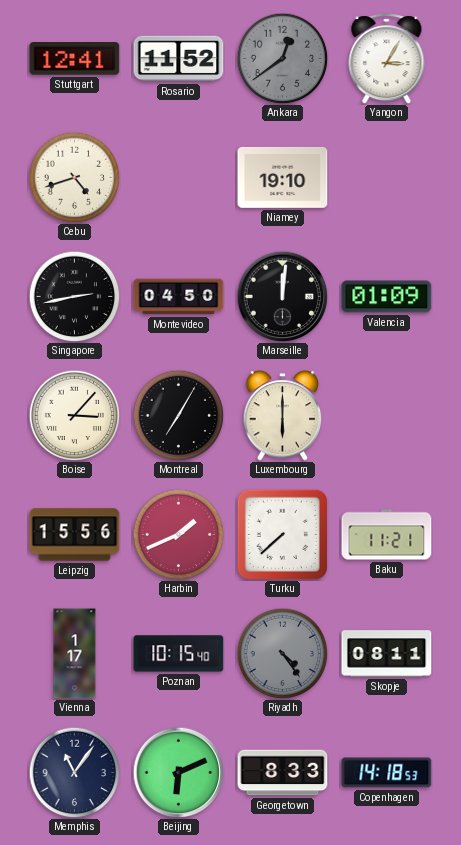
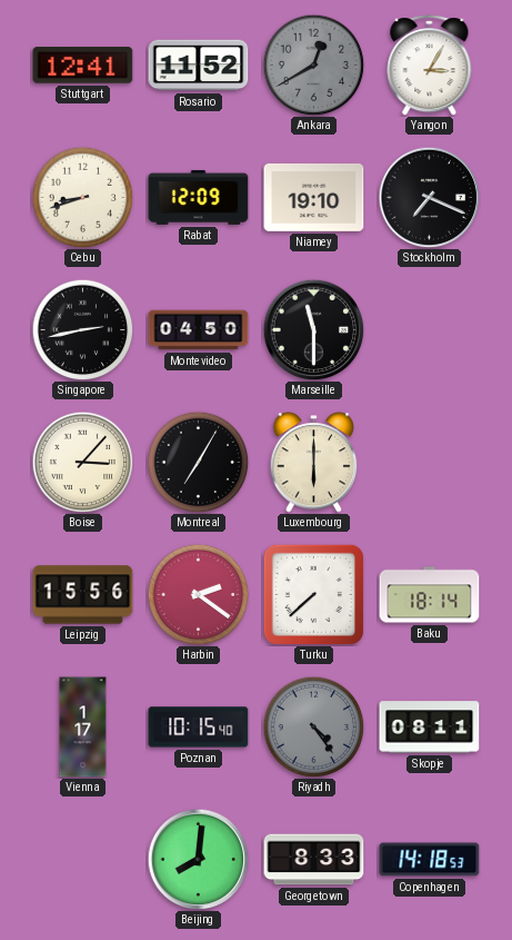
Ankara: 12:39 -> 12:40
Cebu: 4:42 -> 8:42
Rabat: none -> 12:09
Stockholm: none -> 7:19
Marseille: 12:01 -> 11:30
Valencia: 01:09 -> none
Harbin: 1:41 -> 2:21
Baku: 11:21 -> 18:14
Memphis: 11:06 -> none
Beijing: 6:11 -> 8:01
